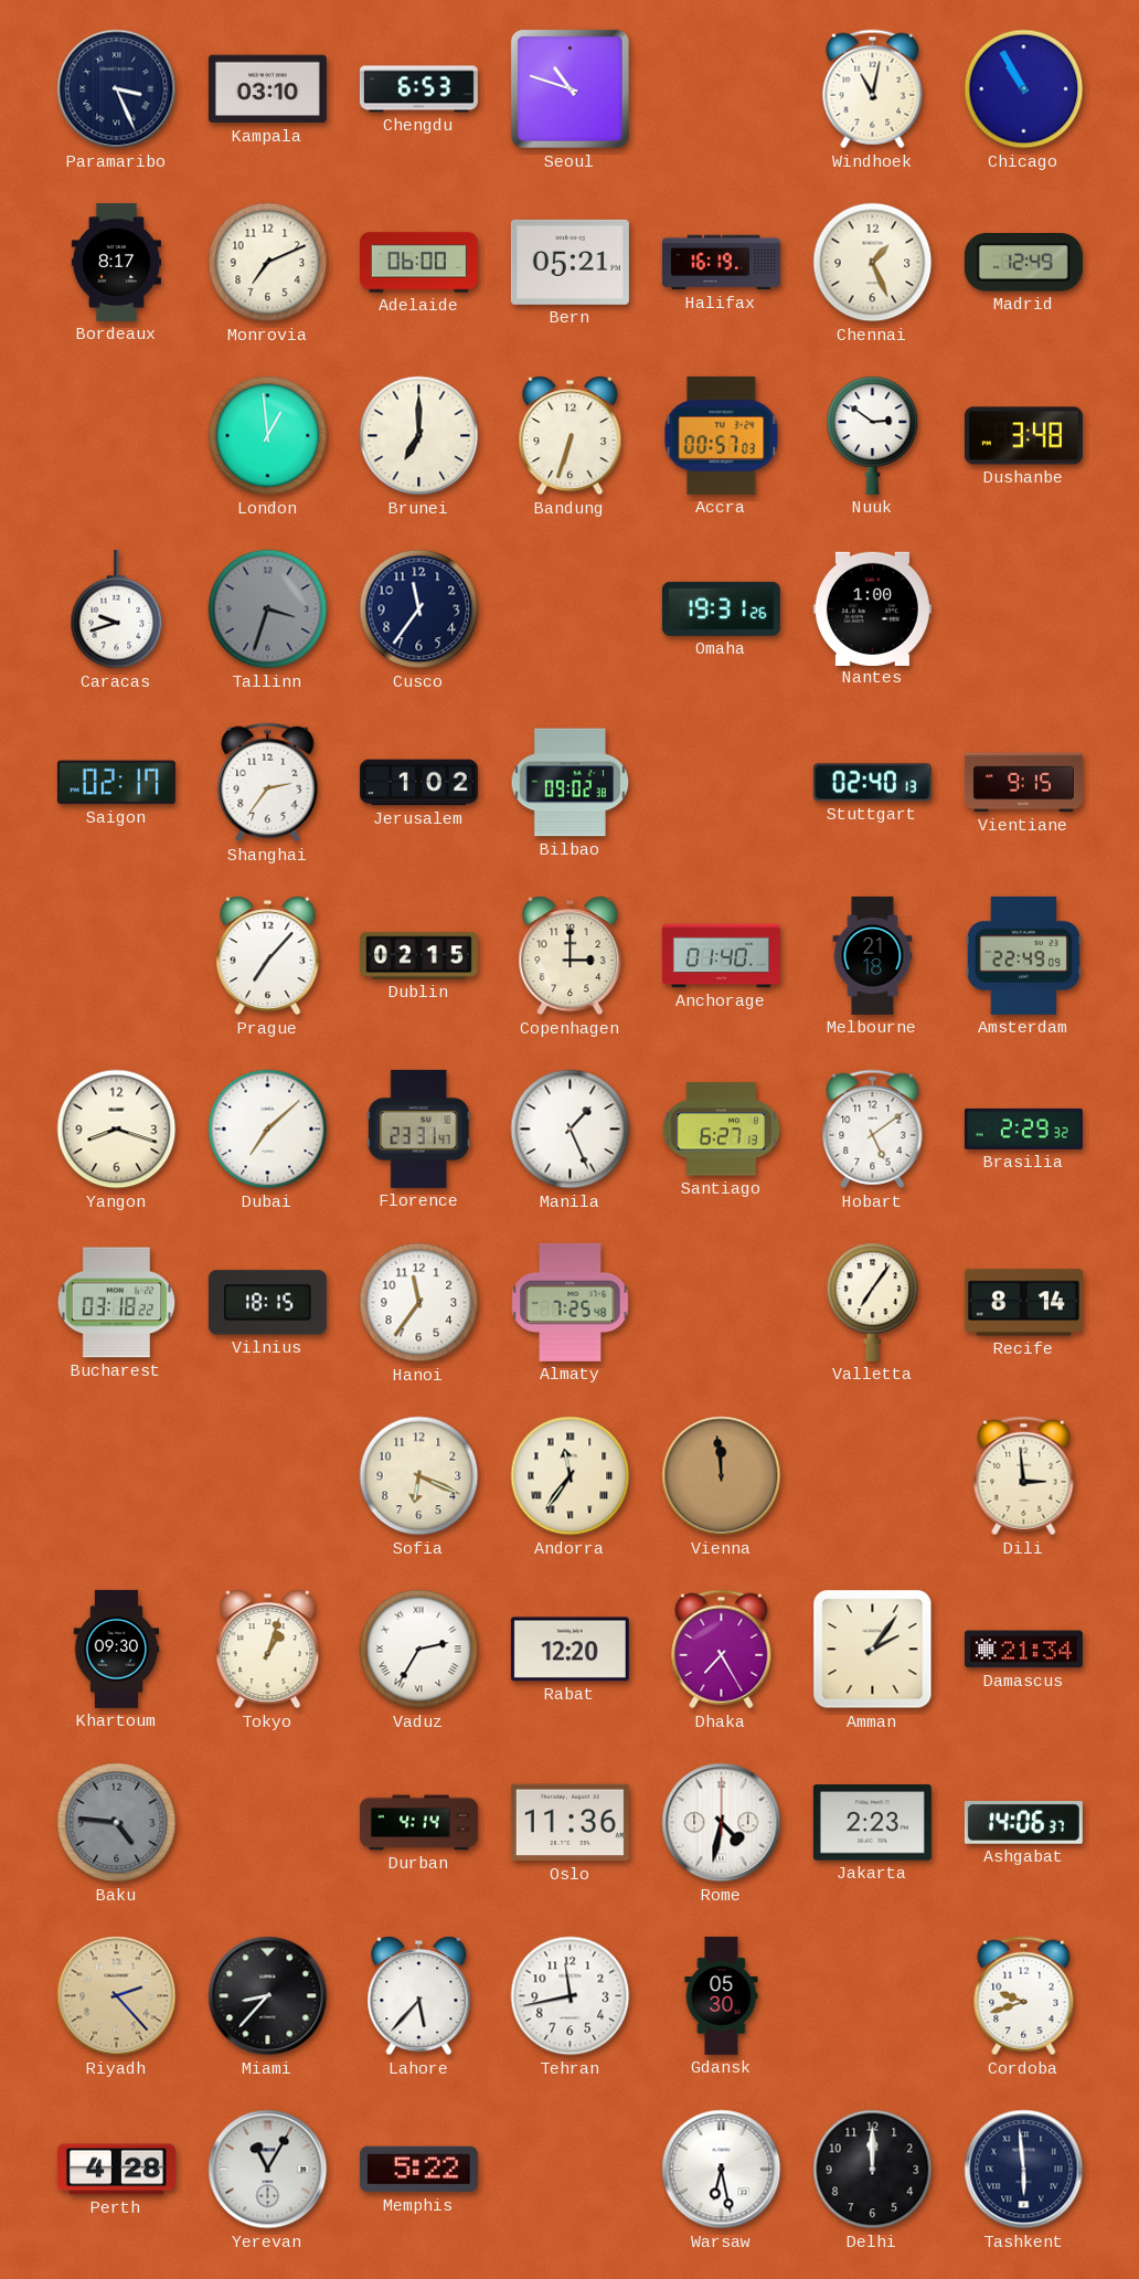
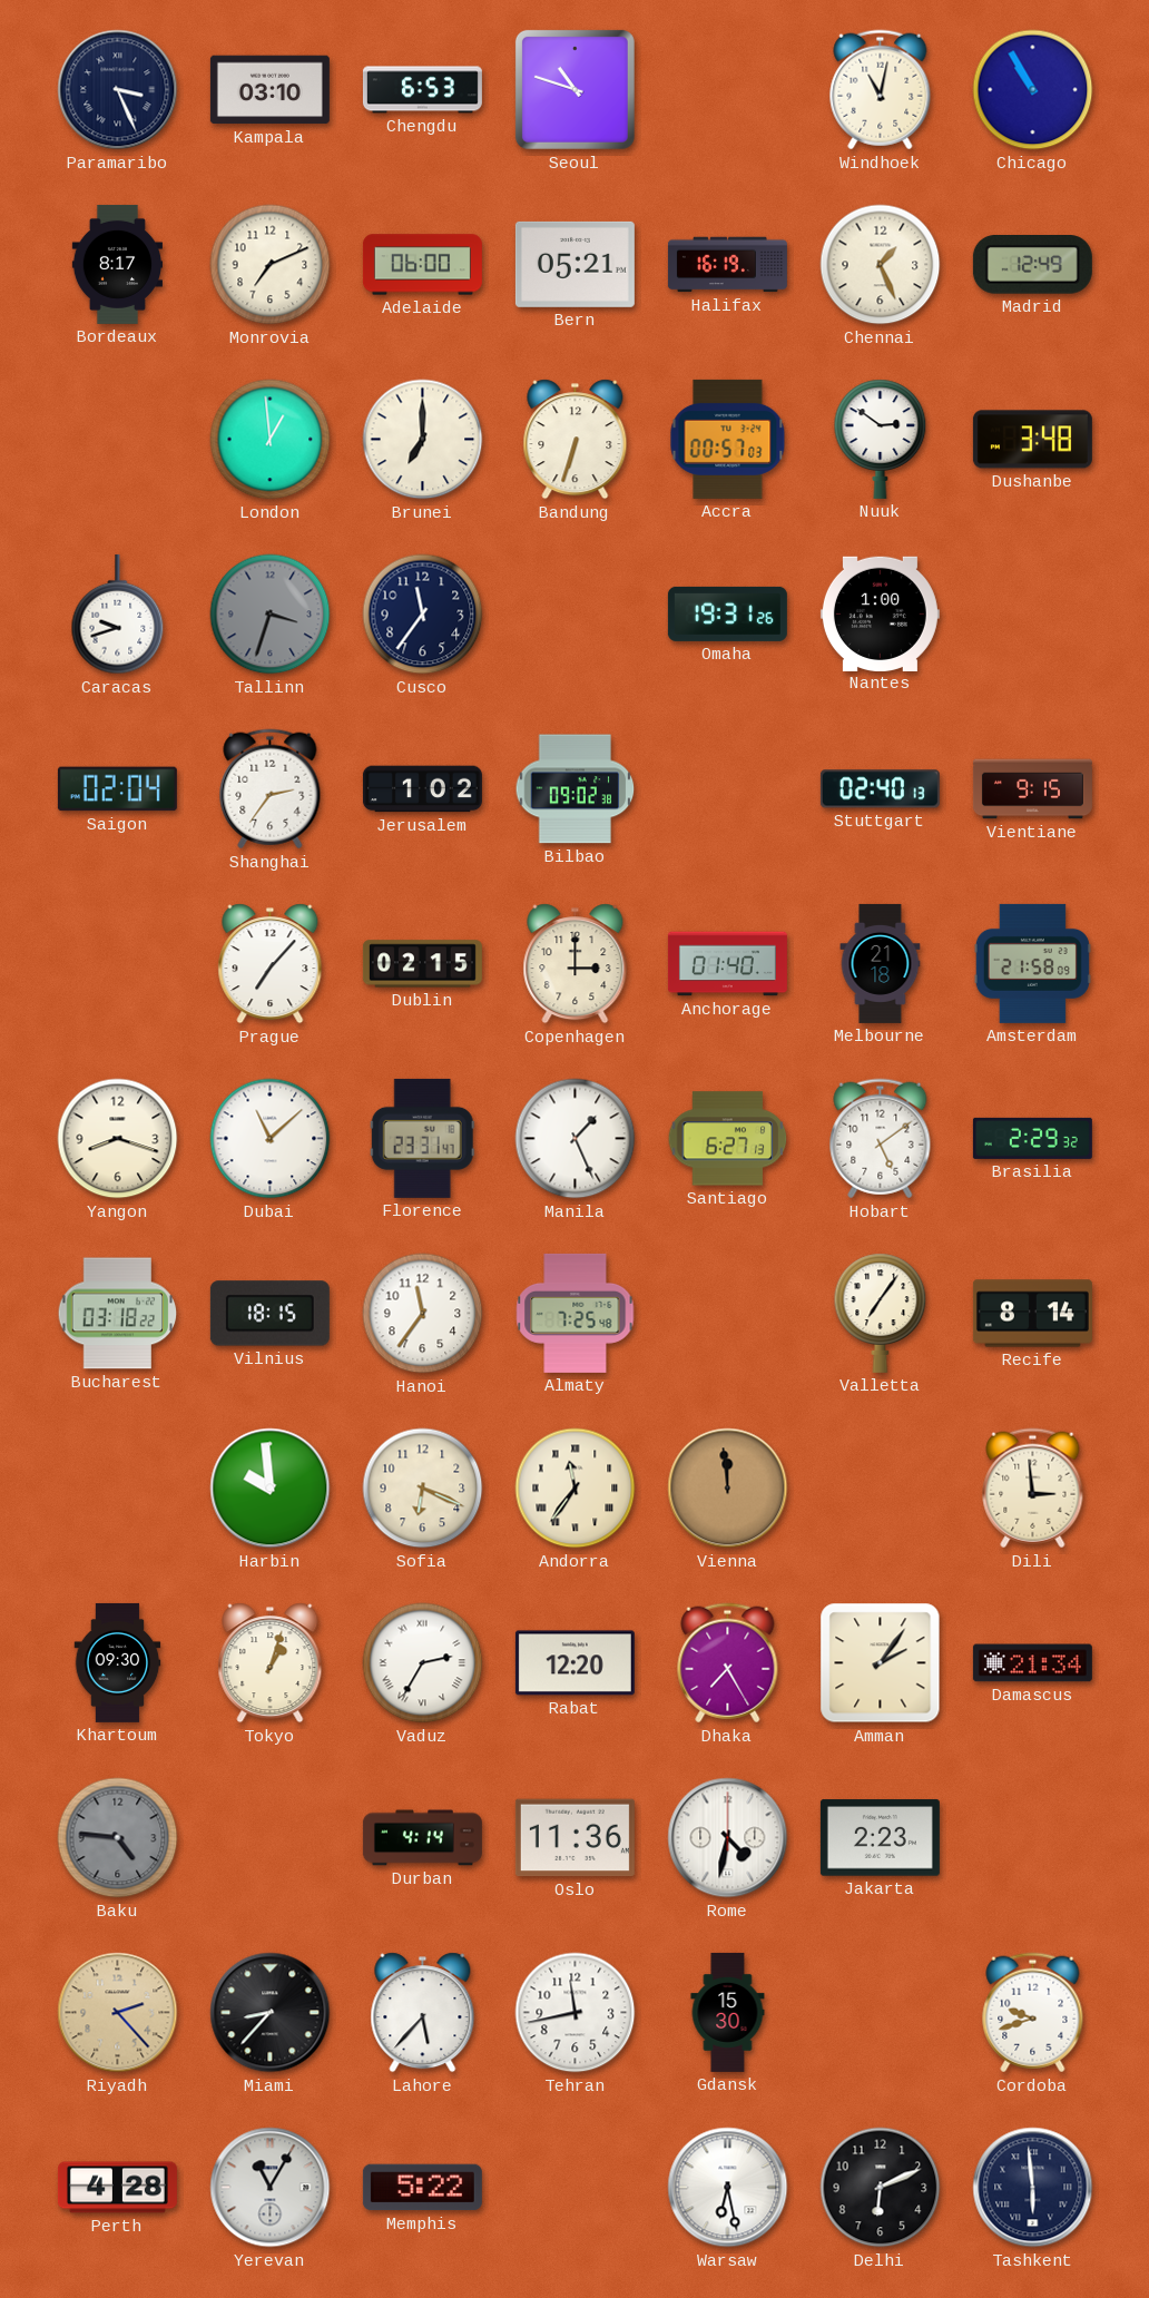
Saigon: 02:17 -> 02:04
Amsterdam: 22:49 -> 21:58
Dubai: 7:08 -> 11:08
Harbin: none -> 9:59
Ashgabat: 14:06 -> none
Gdansk: 05:30 -> 15:30
Delhi: 12:00 -> 6:11
